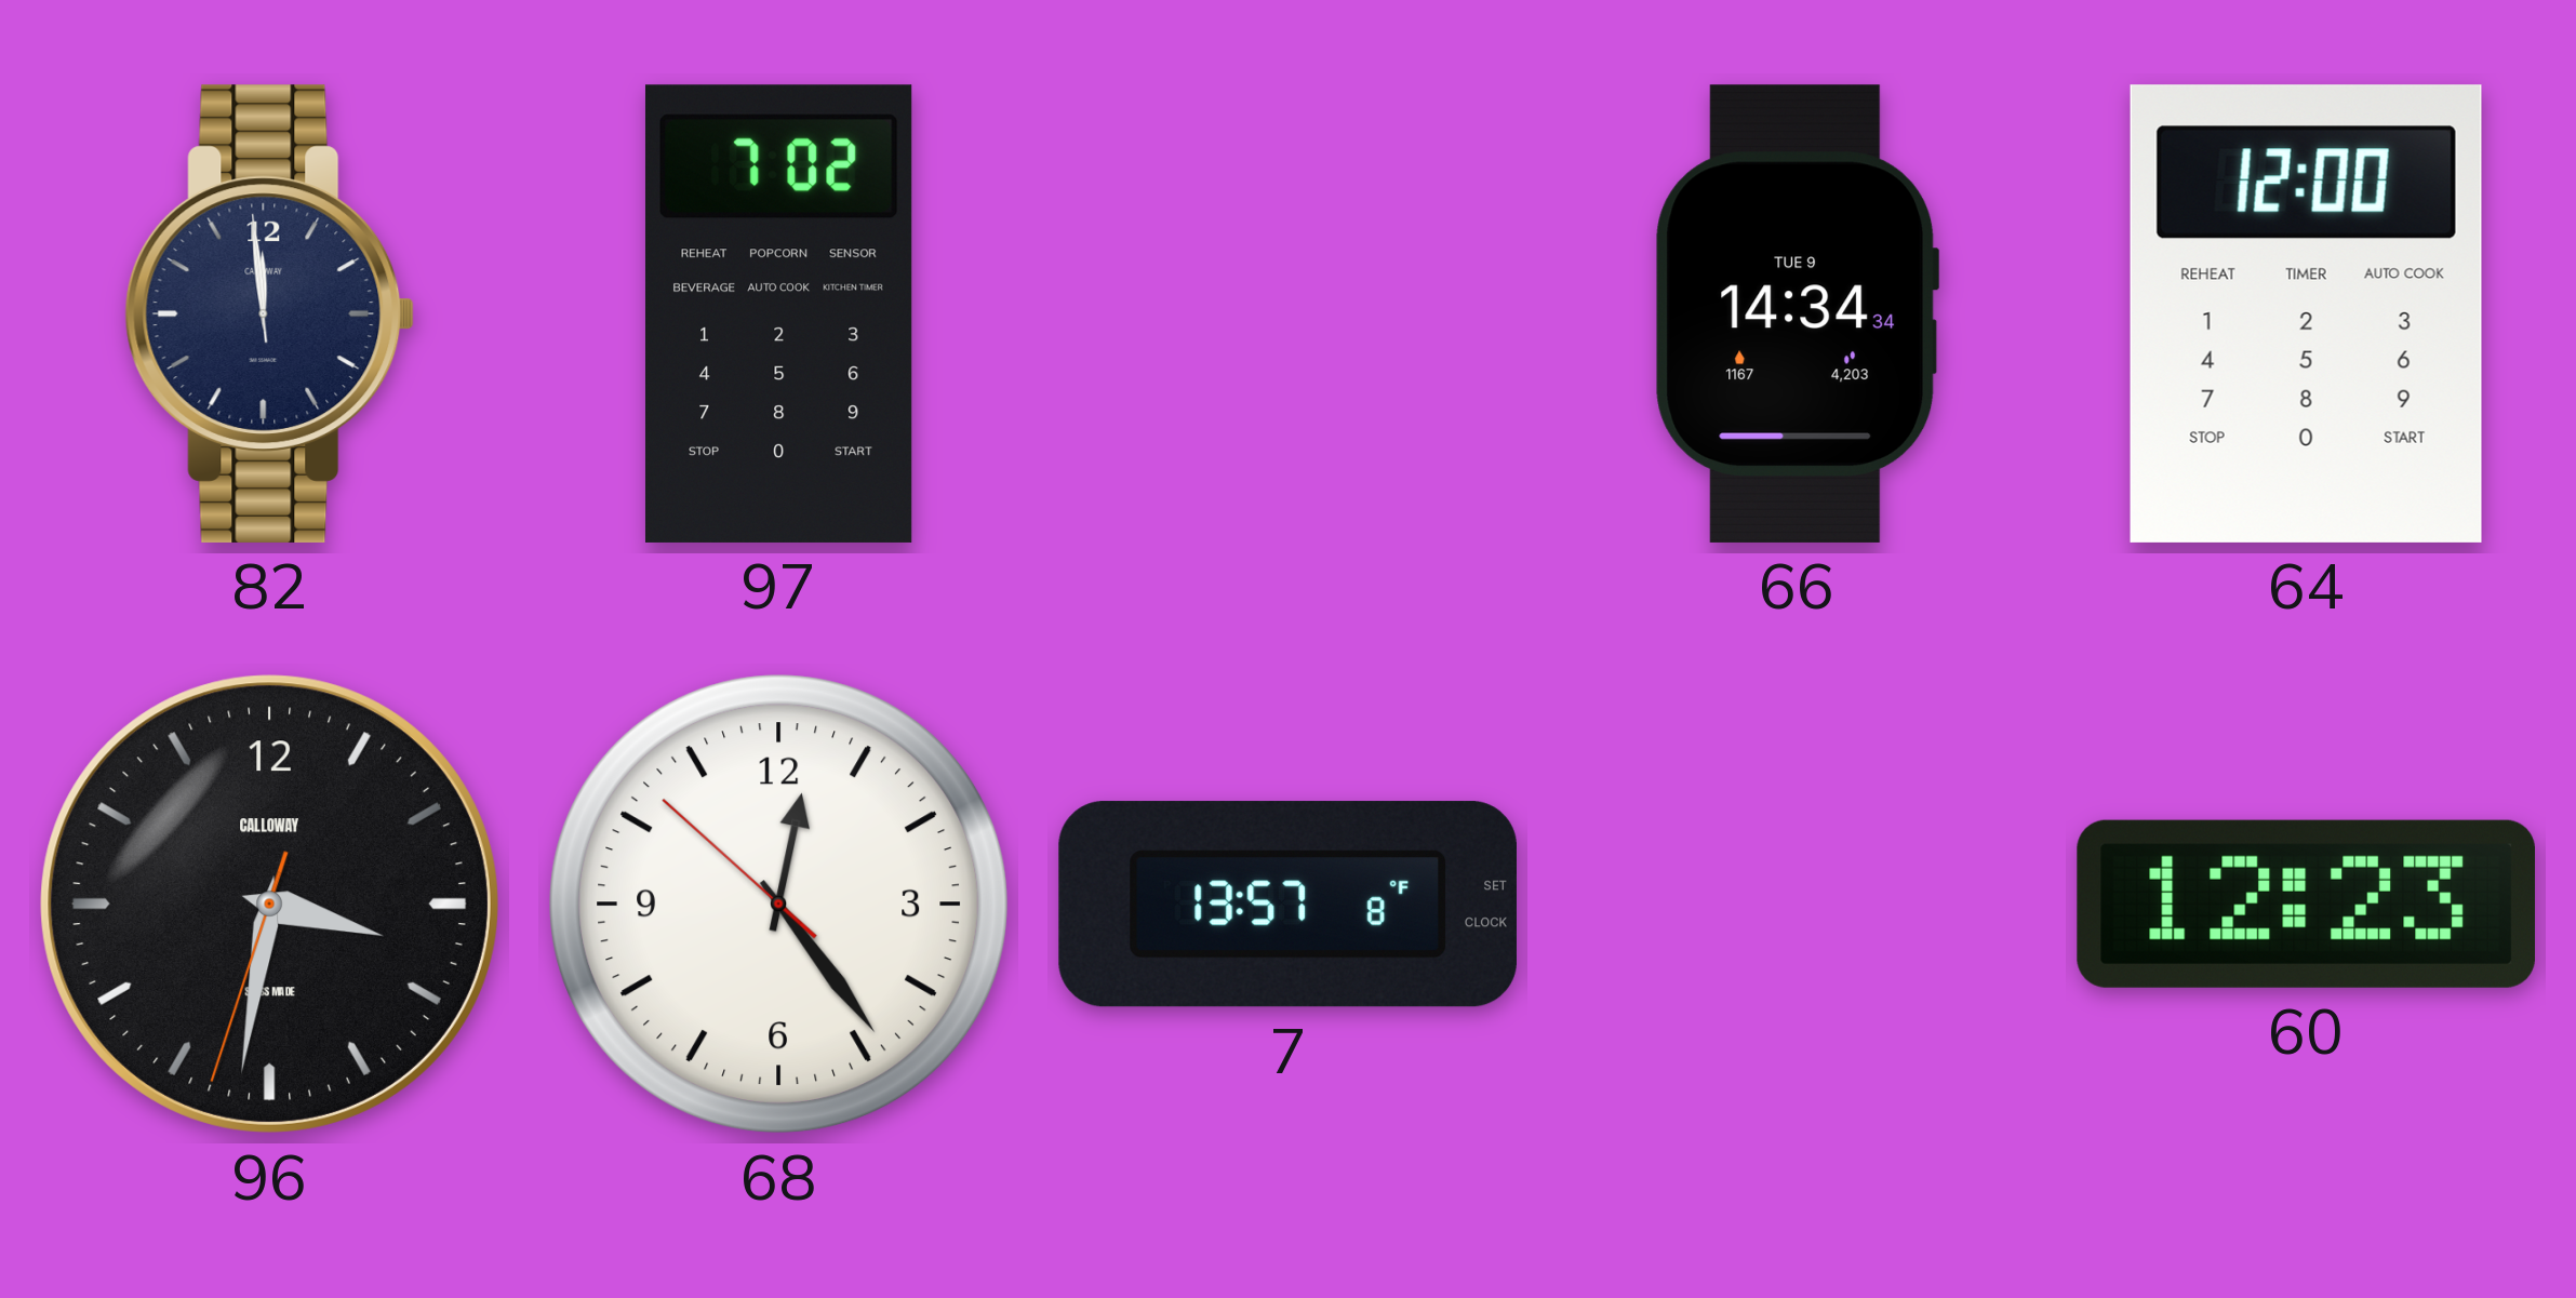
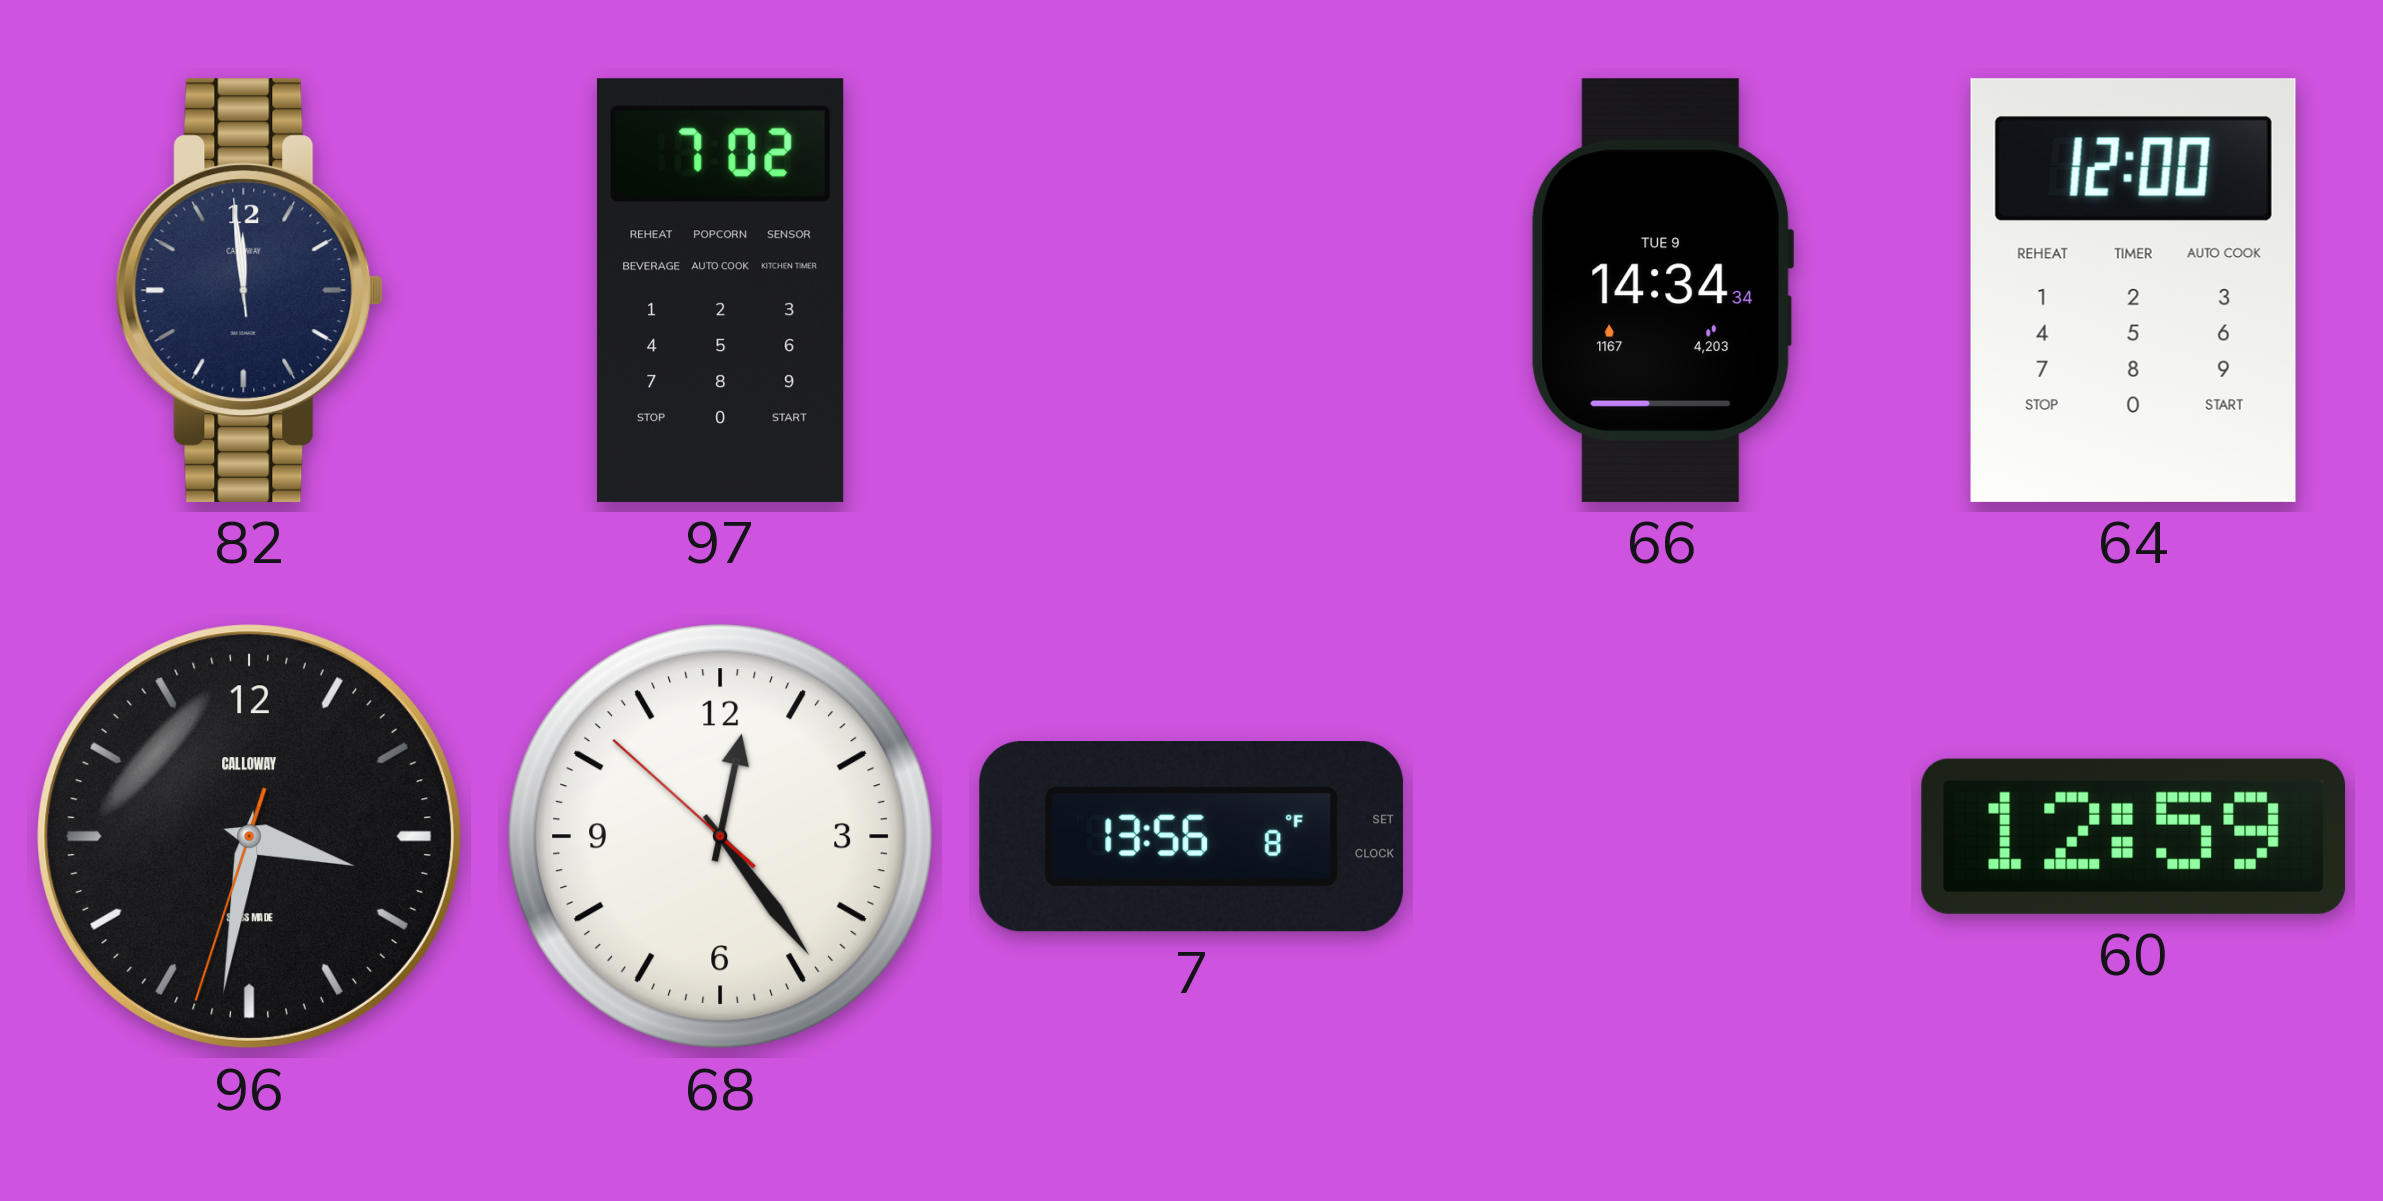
7: 13:57 -> 13:56
60: 12:23 -> 12:59
